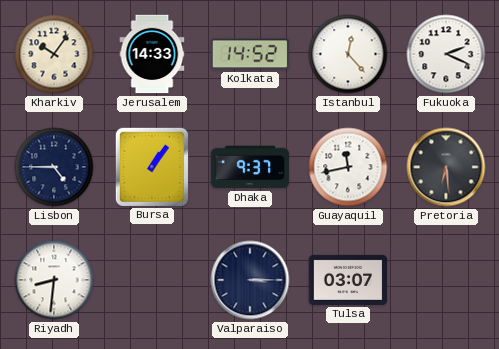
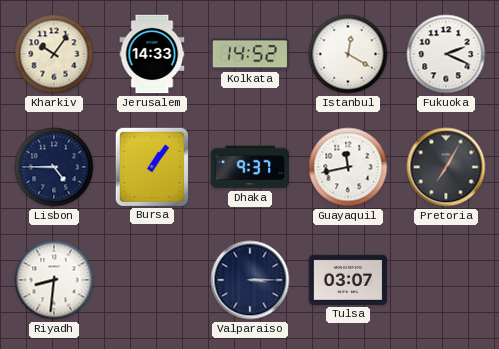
Istanbul: 12:23 -> 12:20
Pretoria: 6:29 -> 7:05
